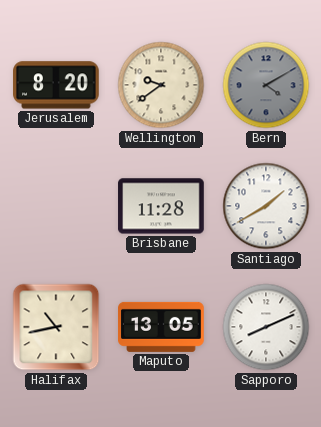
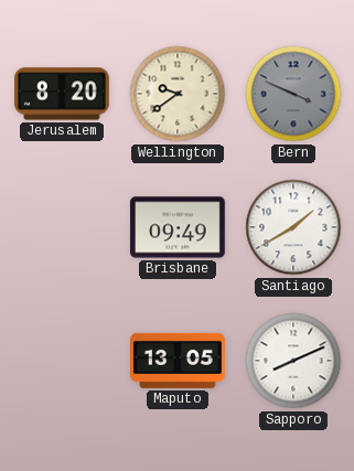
Bern: 4:10 -> 3:49
Brisbane: 11:28 -> 09:49
Halifax: 10:43 -> none
